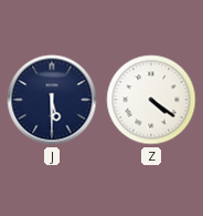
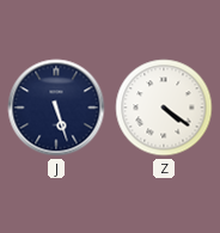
J: 5:30 -> 5:27
